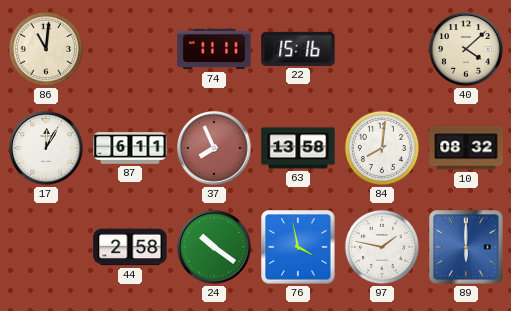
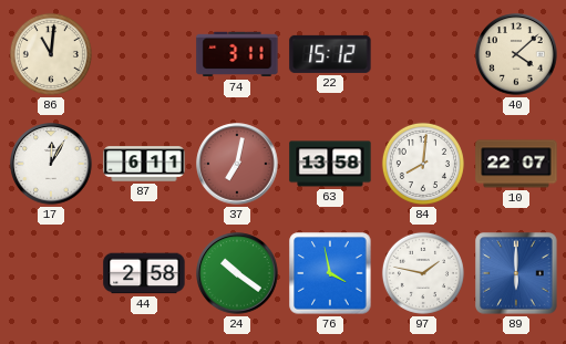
74: 11:11 -> 3:11
22: 15:16 -> 15:12
37: 7:56 -> 7:02
10: 08:32 -> 22:07
